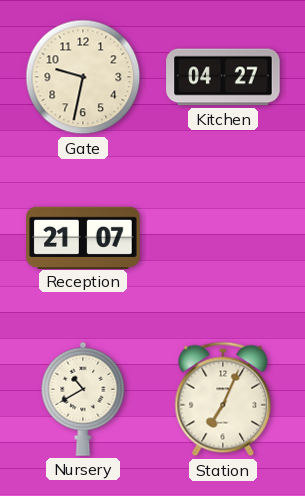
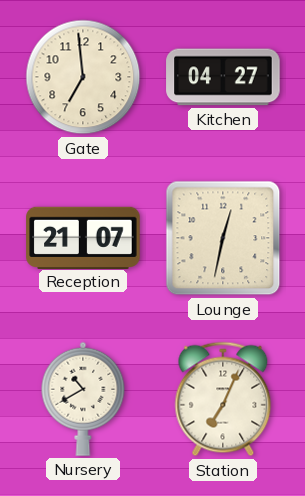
Gate: 9:32 -> 6:59
Lounge: none -> 12:32
